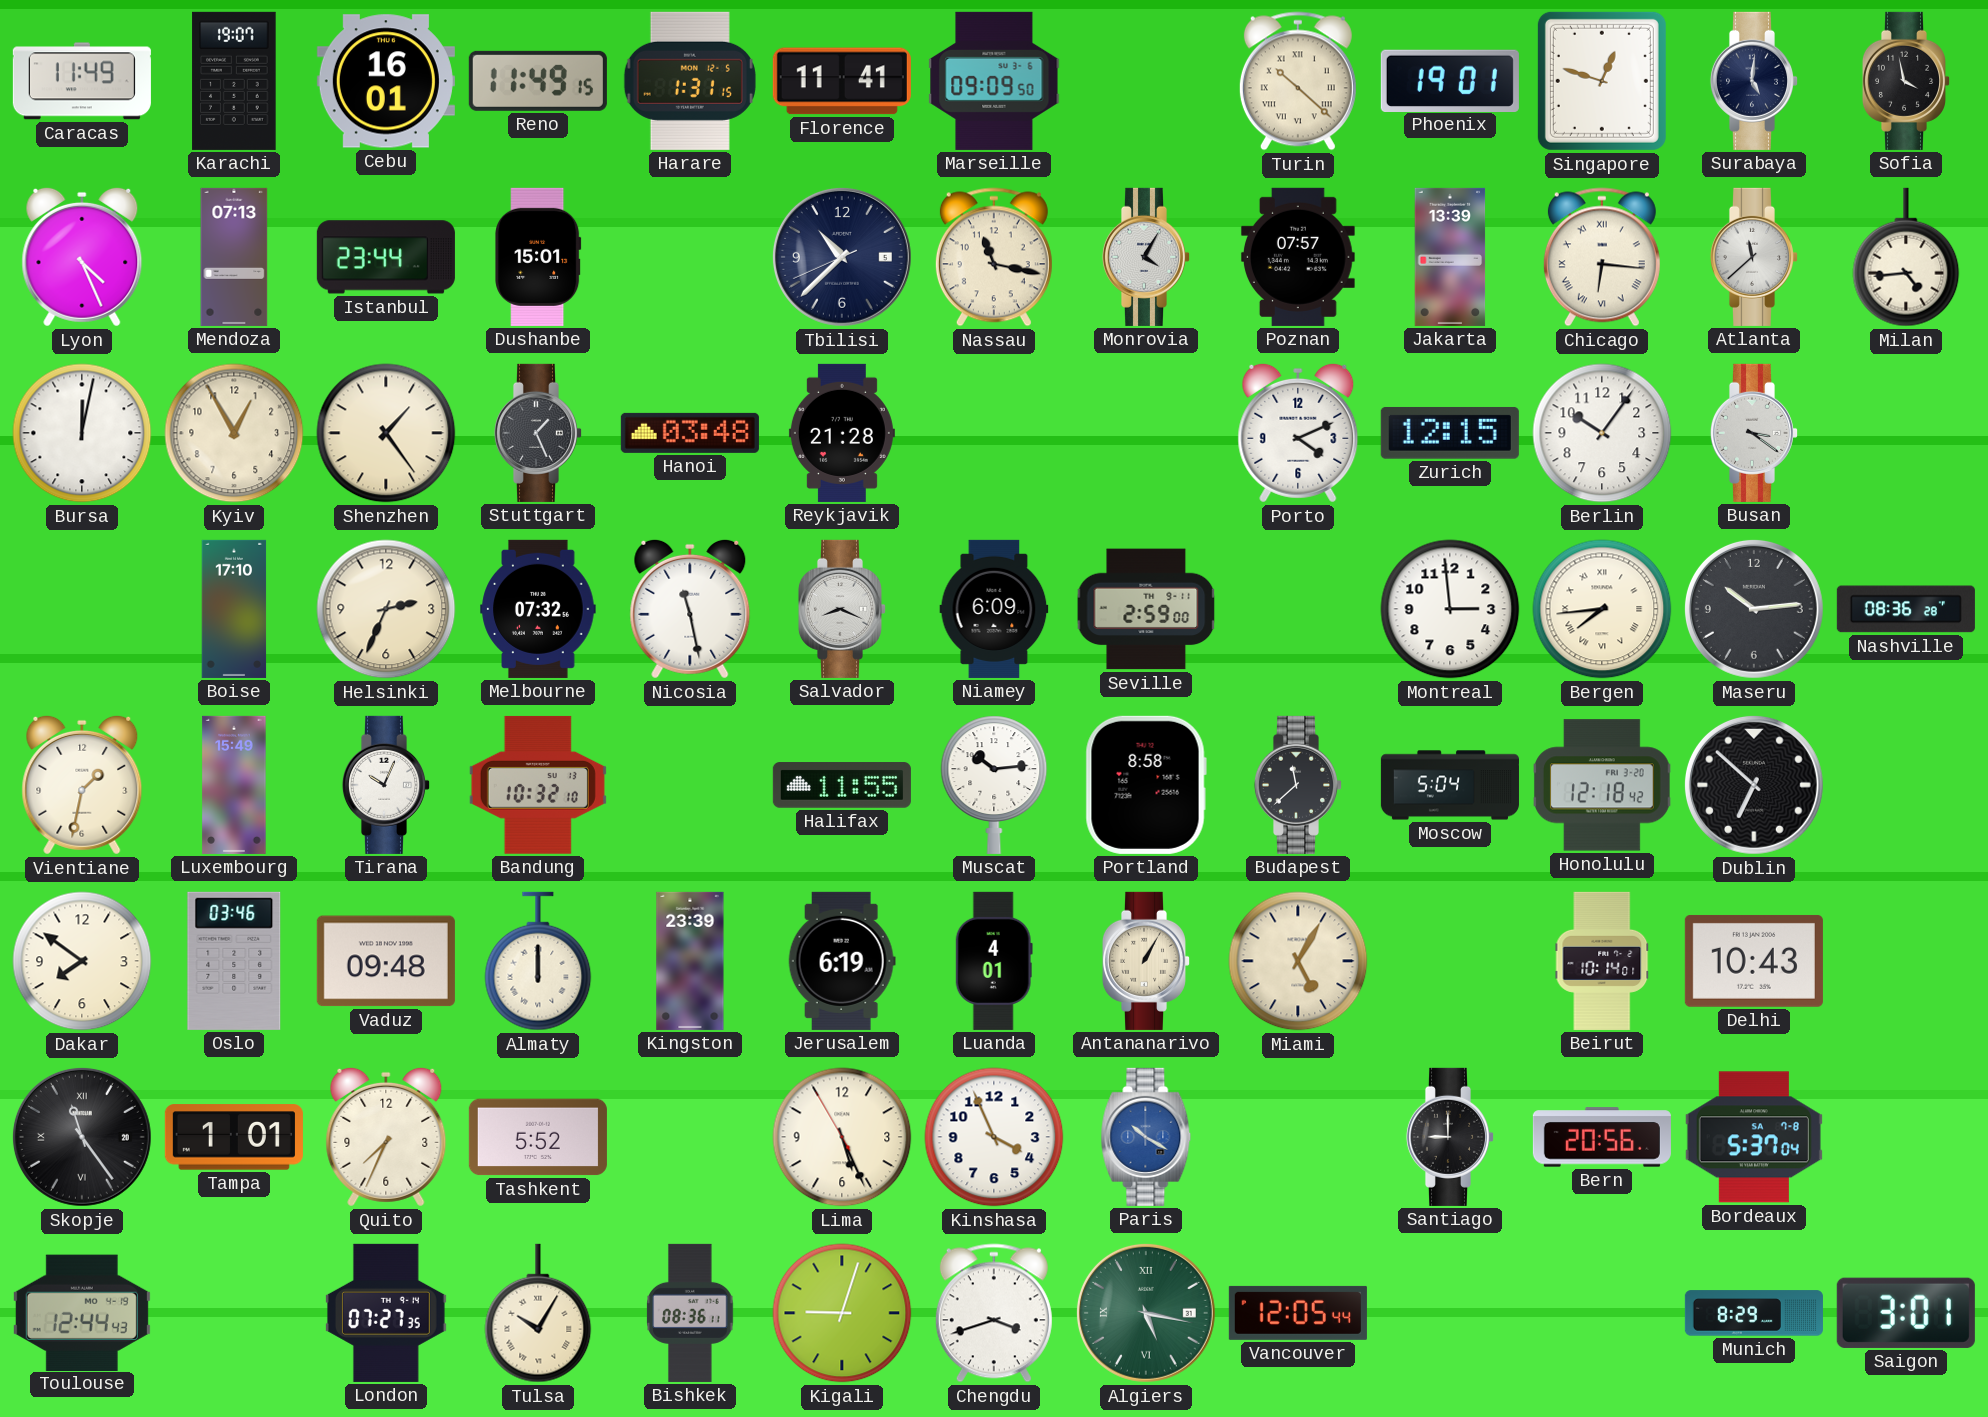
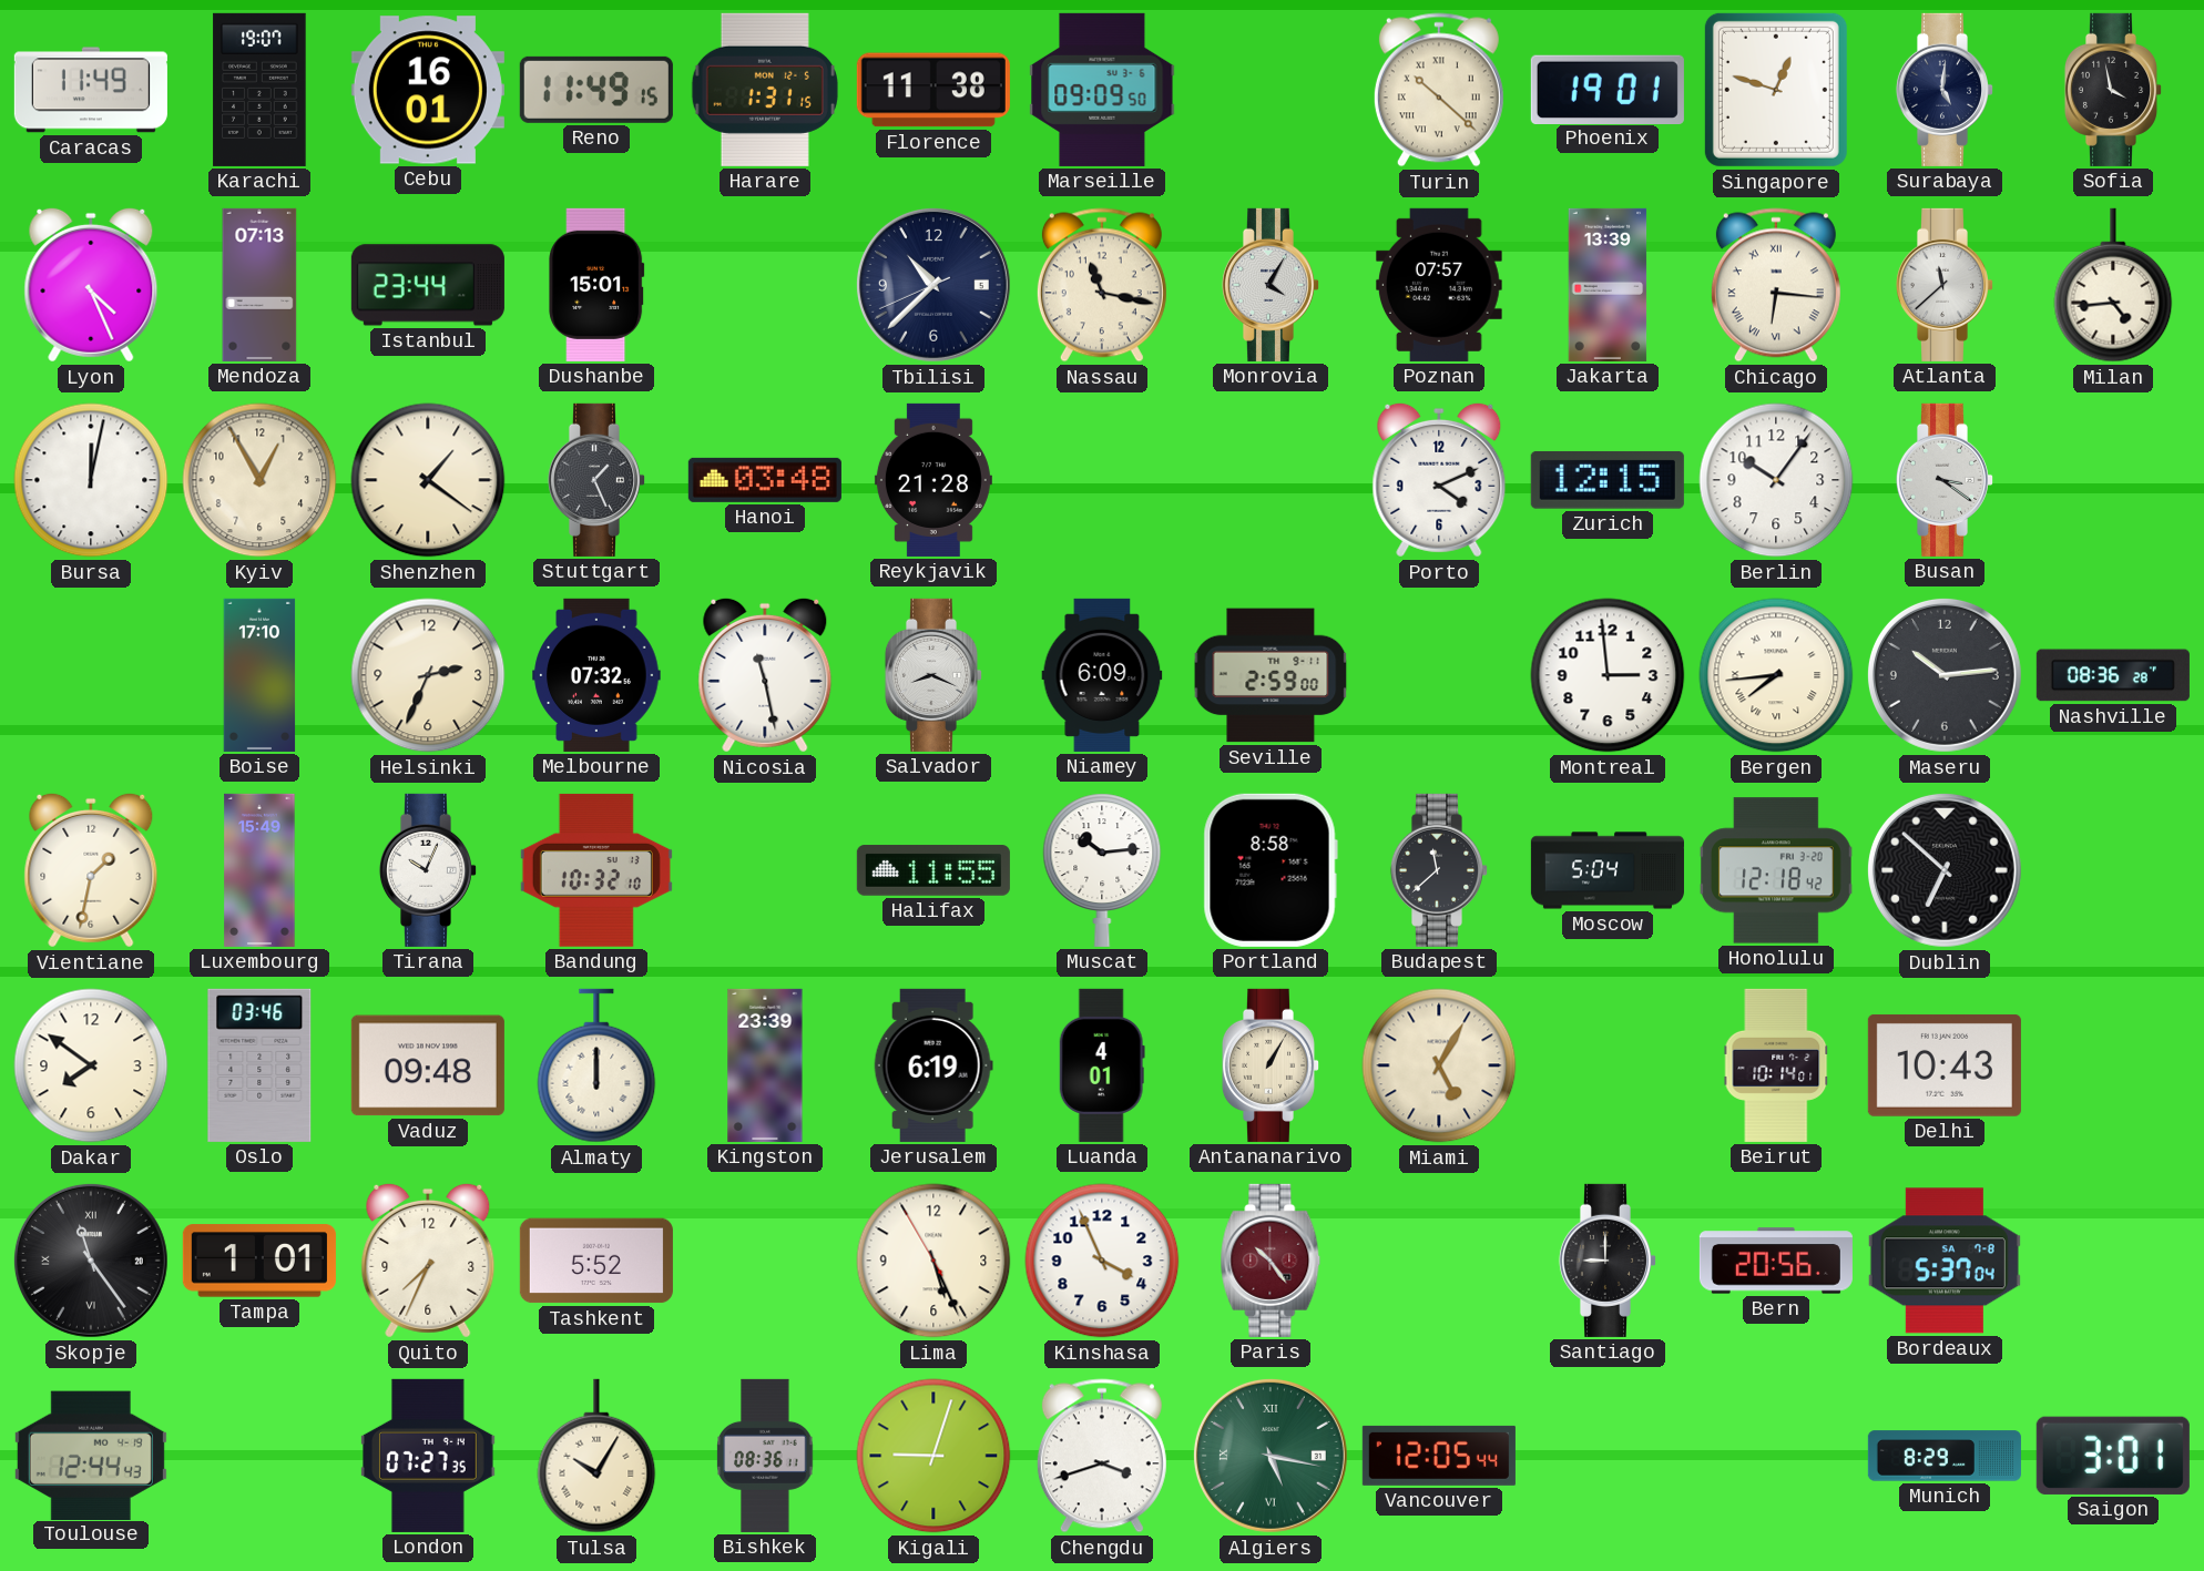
Florence: 11:41 -> 11:38
Shenzhen: 1:24 -> 1:21
Paris: 10:20 -> 10:24
Paris dial: blue -> burgundy
